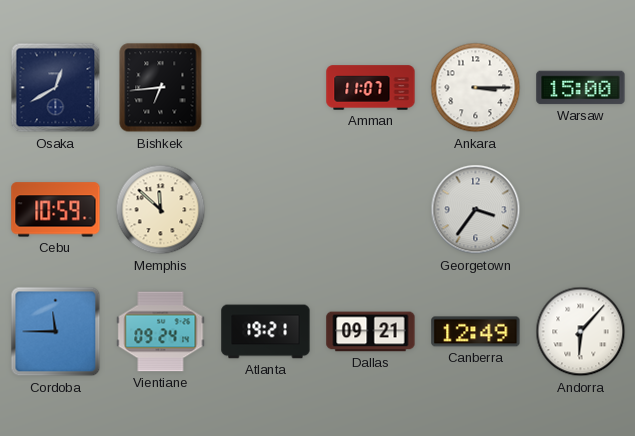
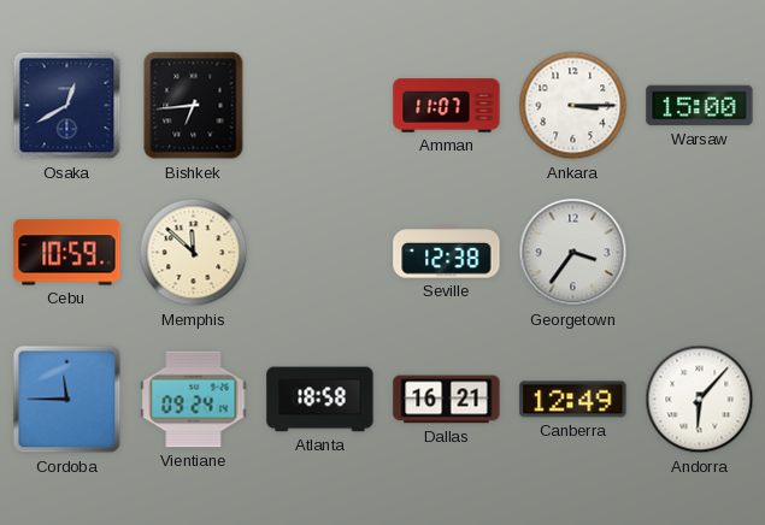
Seville: none -> 12:38
Atlanta: 19:21 -> 18:58
Dallas: 09:21 -> 16:21
